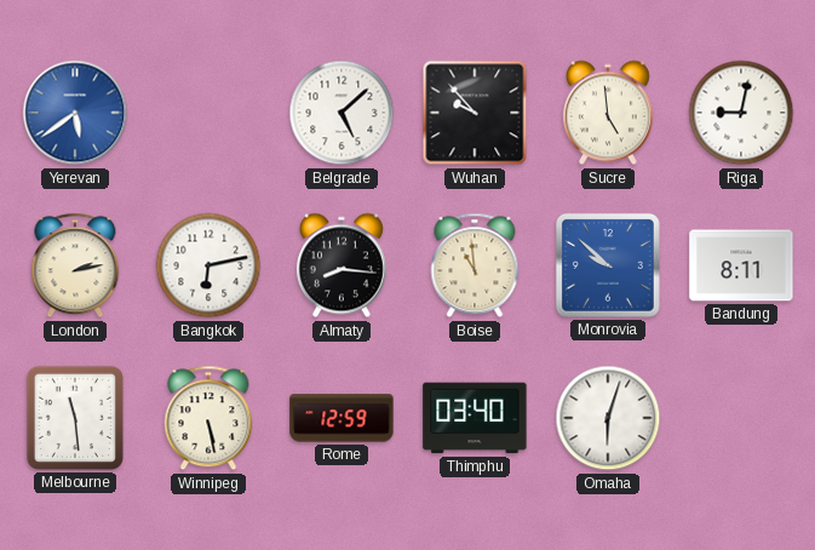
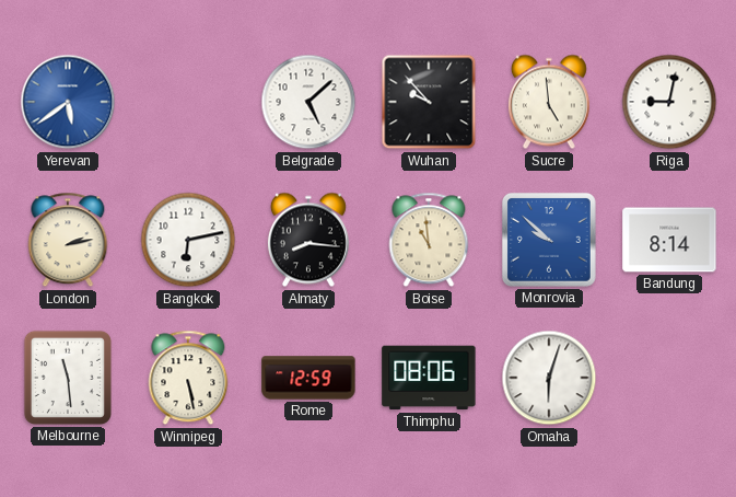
Bandung: 8:11 -> 8:14
Thimphu: 03:40 -> 08:06
